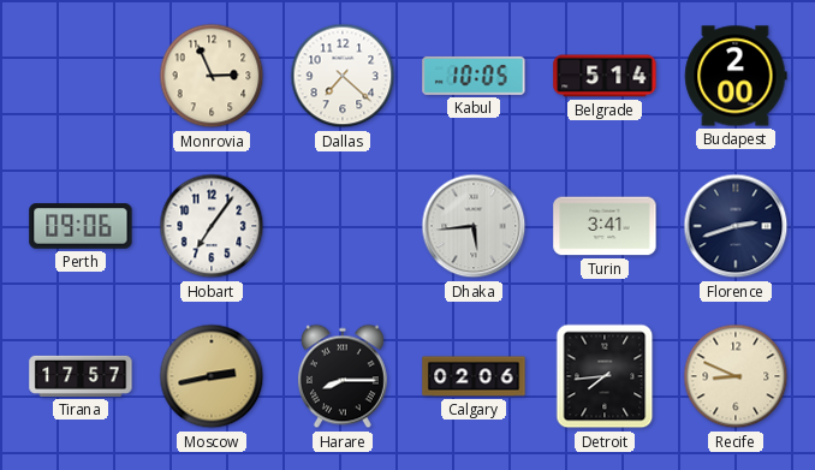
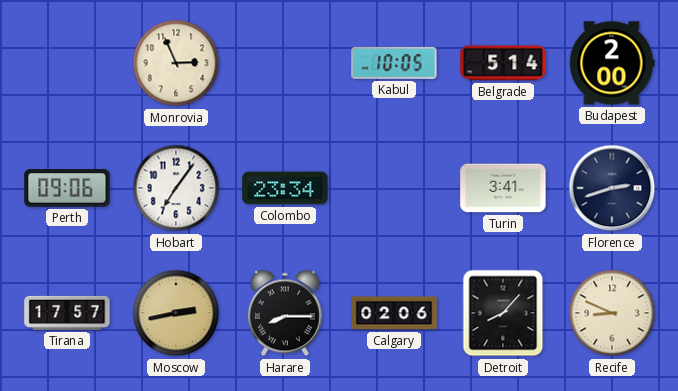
Dallas: 7:22 -> none
Colombo: none -> 23:34
Dhaka: 5:44 -> none
Detroit: 7:44 -> 8:07
